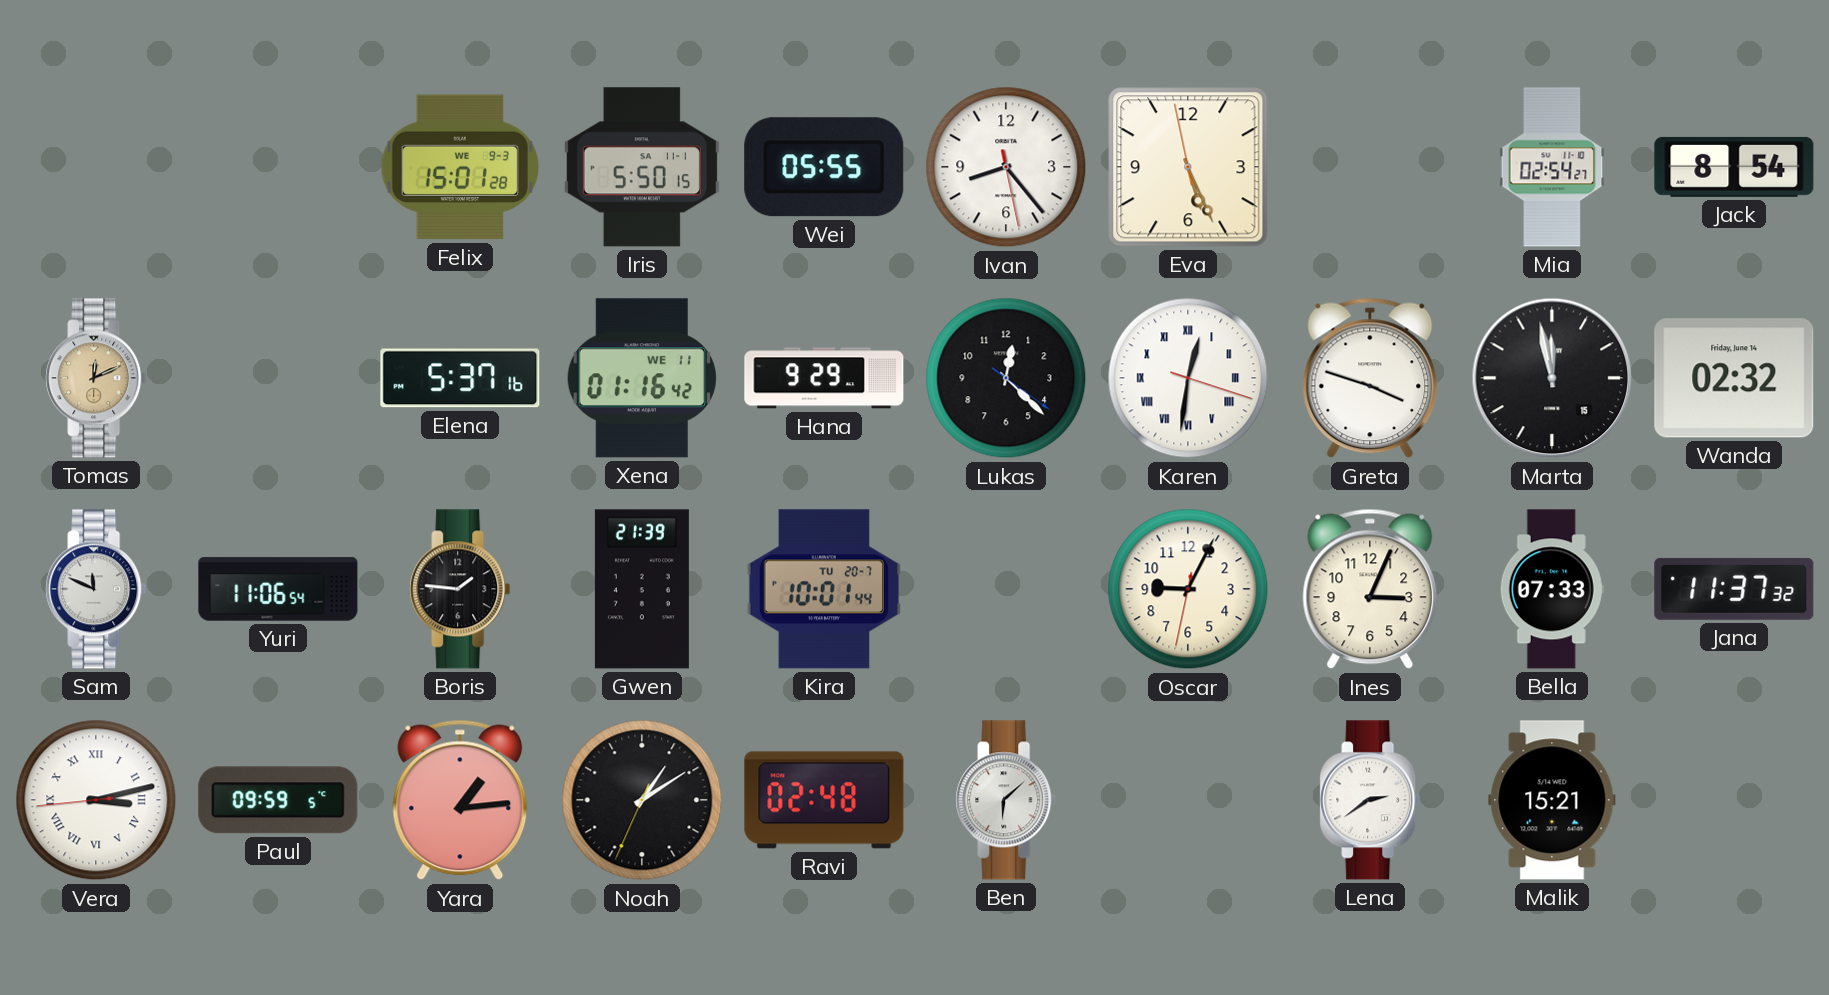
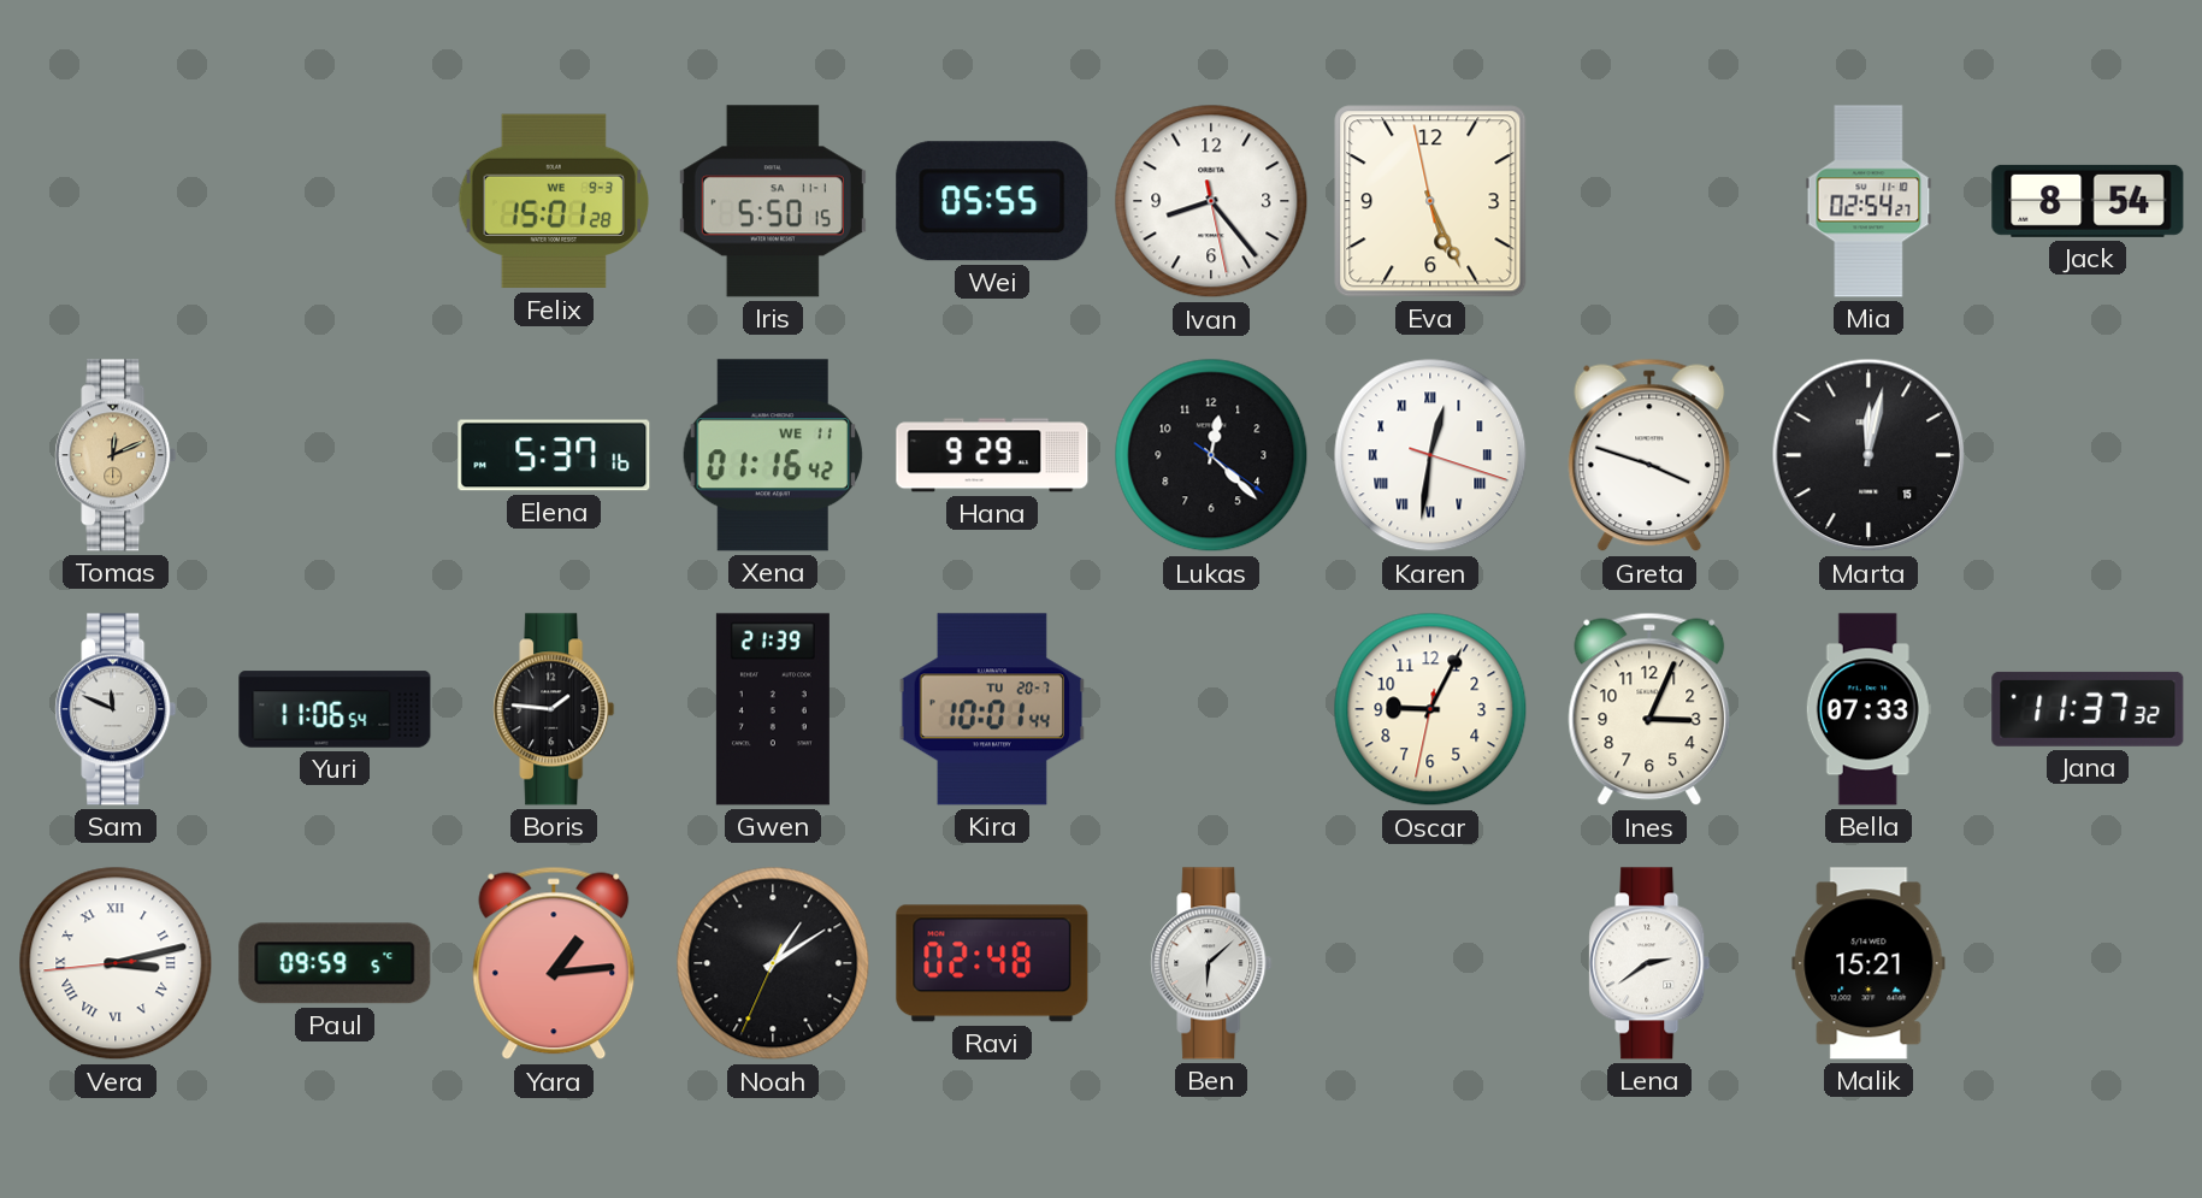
Marta: 11:58 -> 12:02
Wanda: 02:32 -> none
